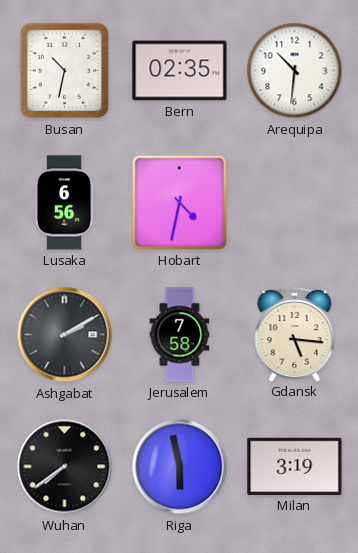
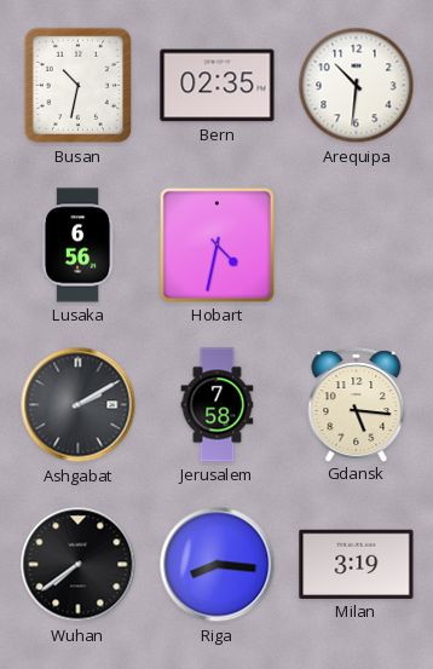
Riga: 5:58 -> 8:16
